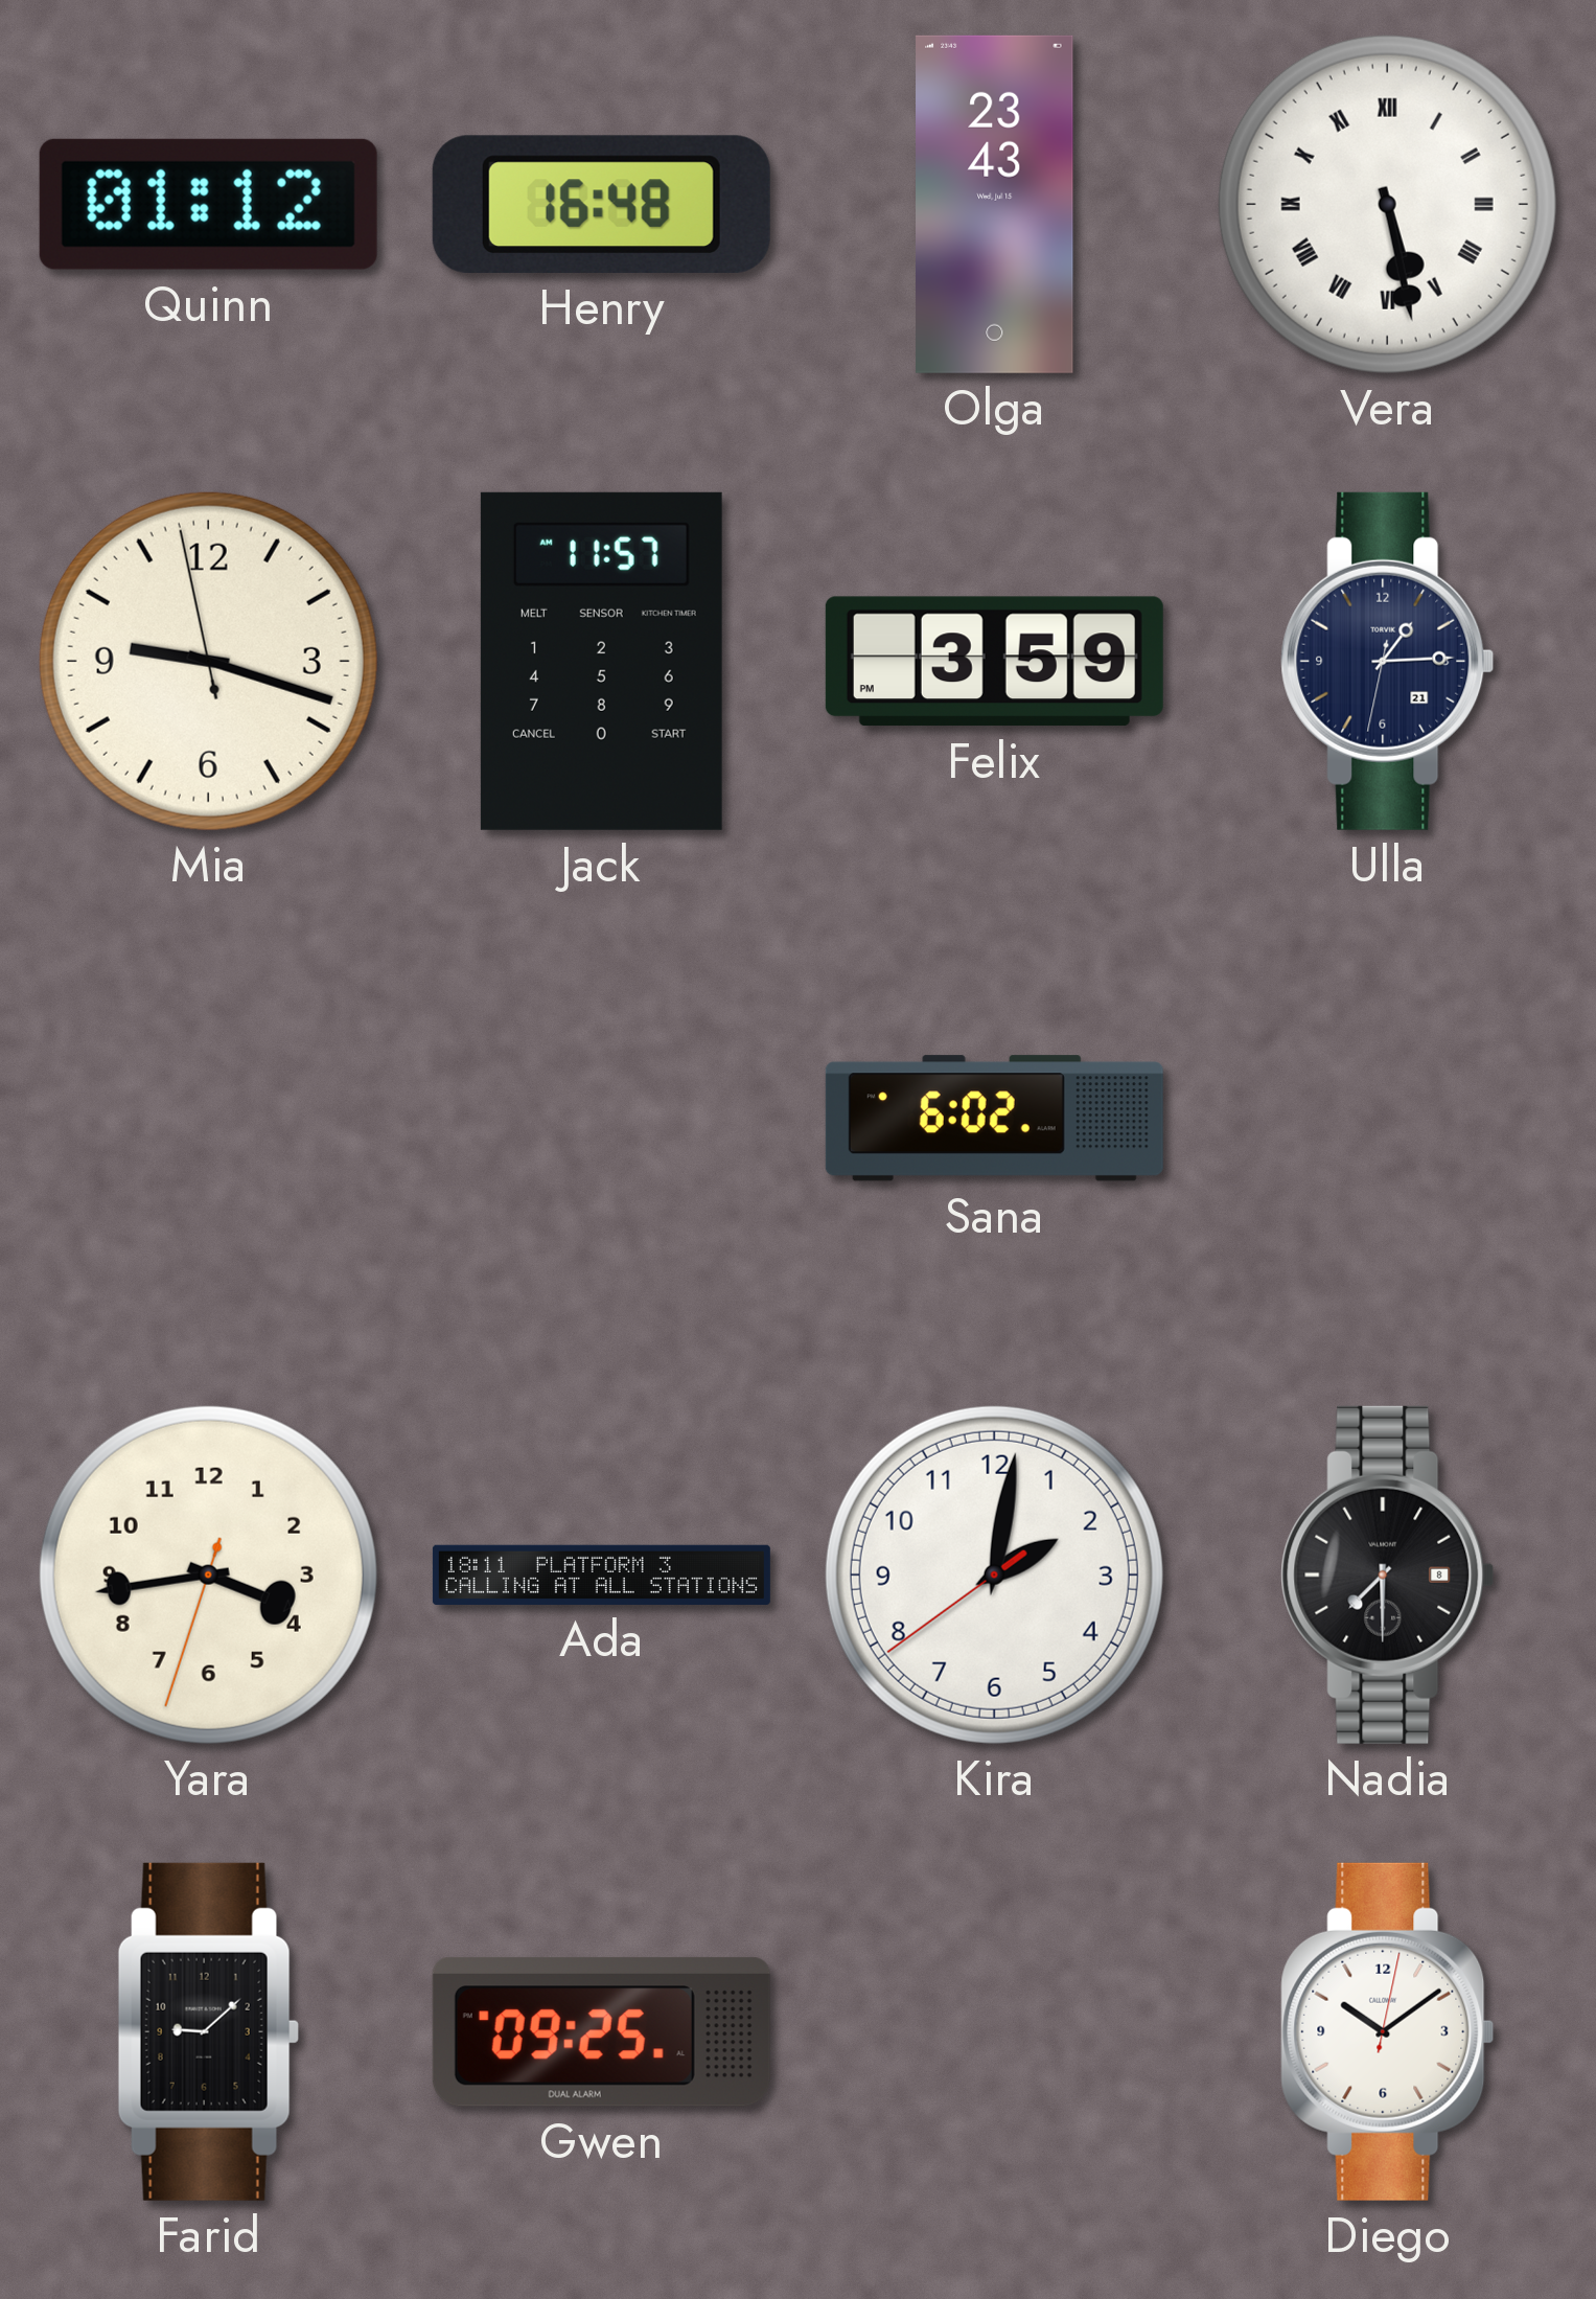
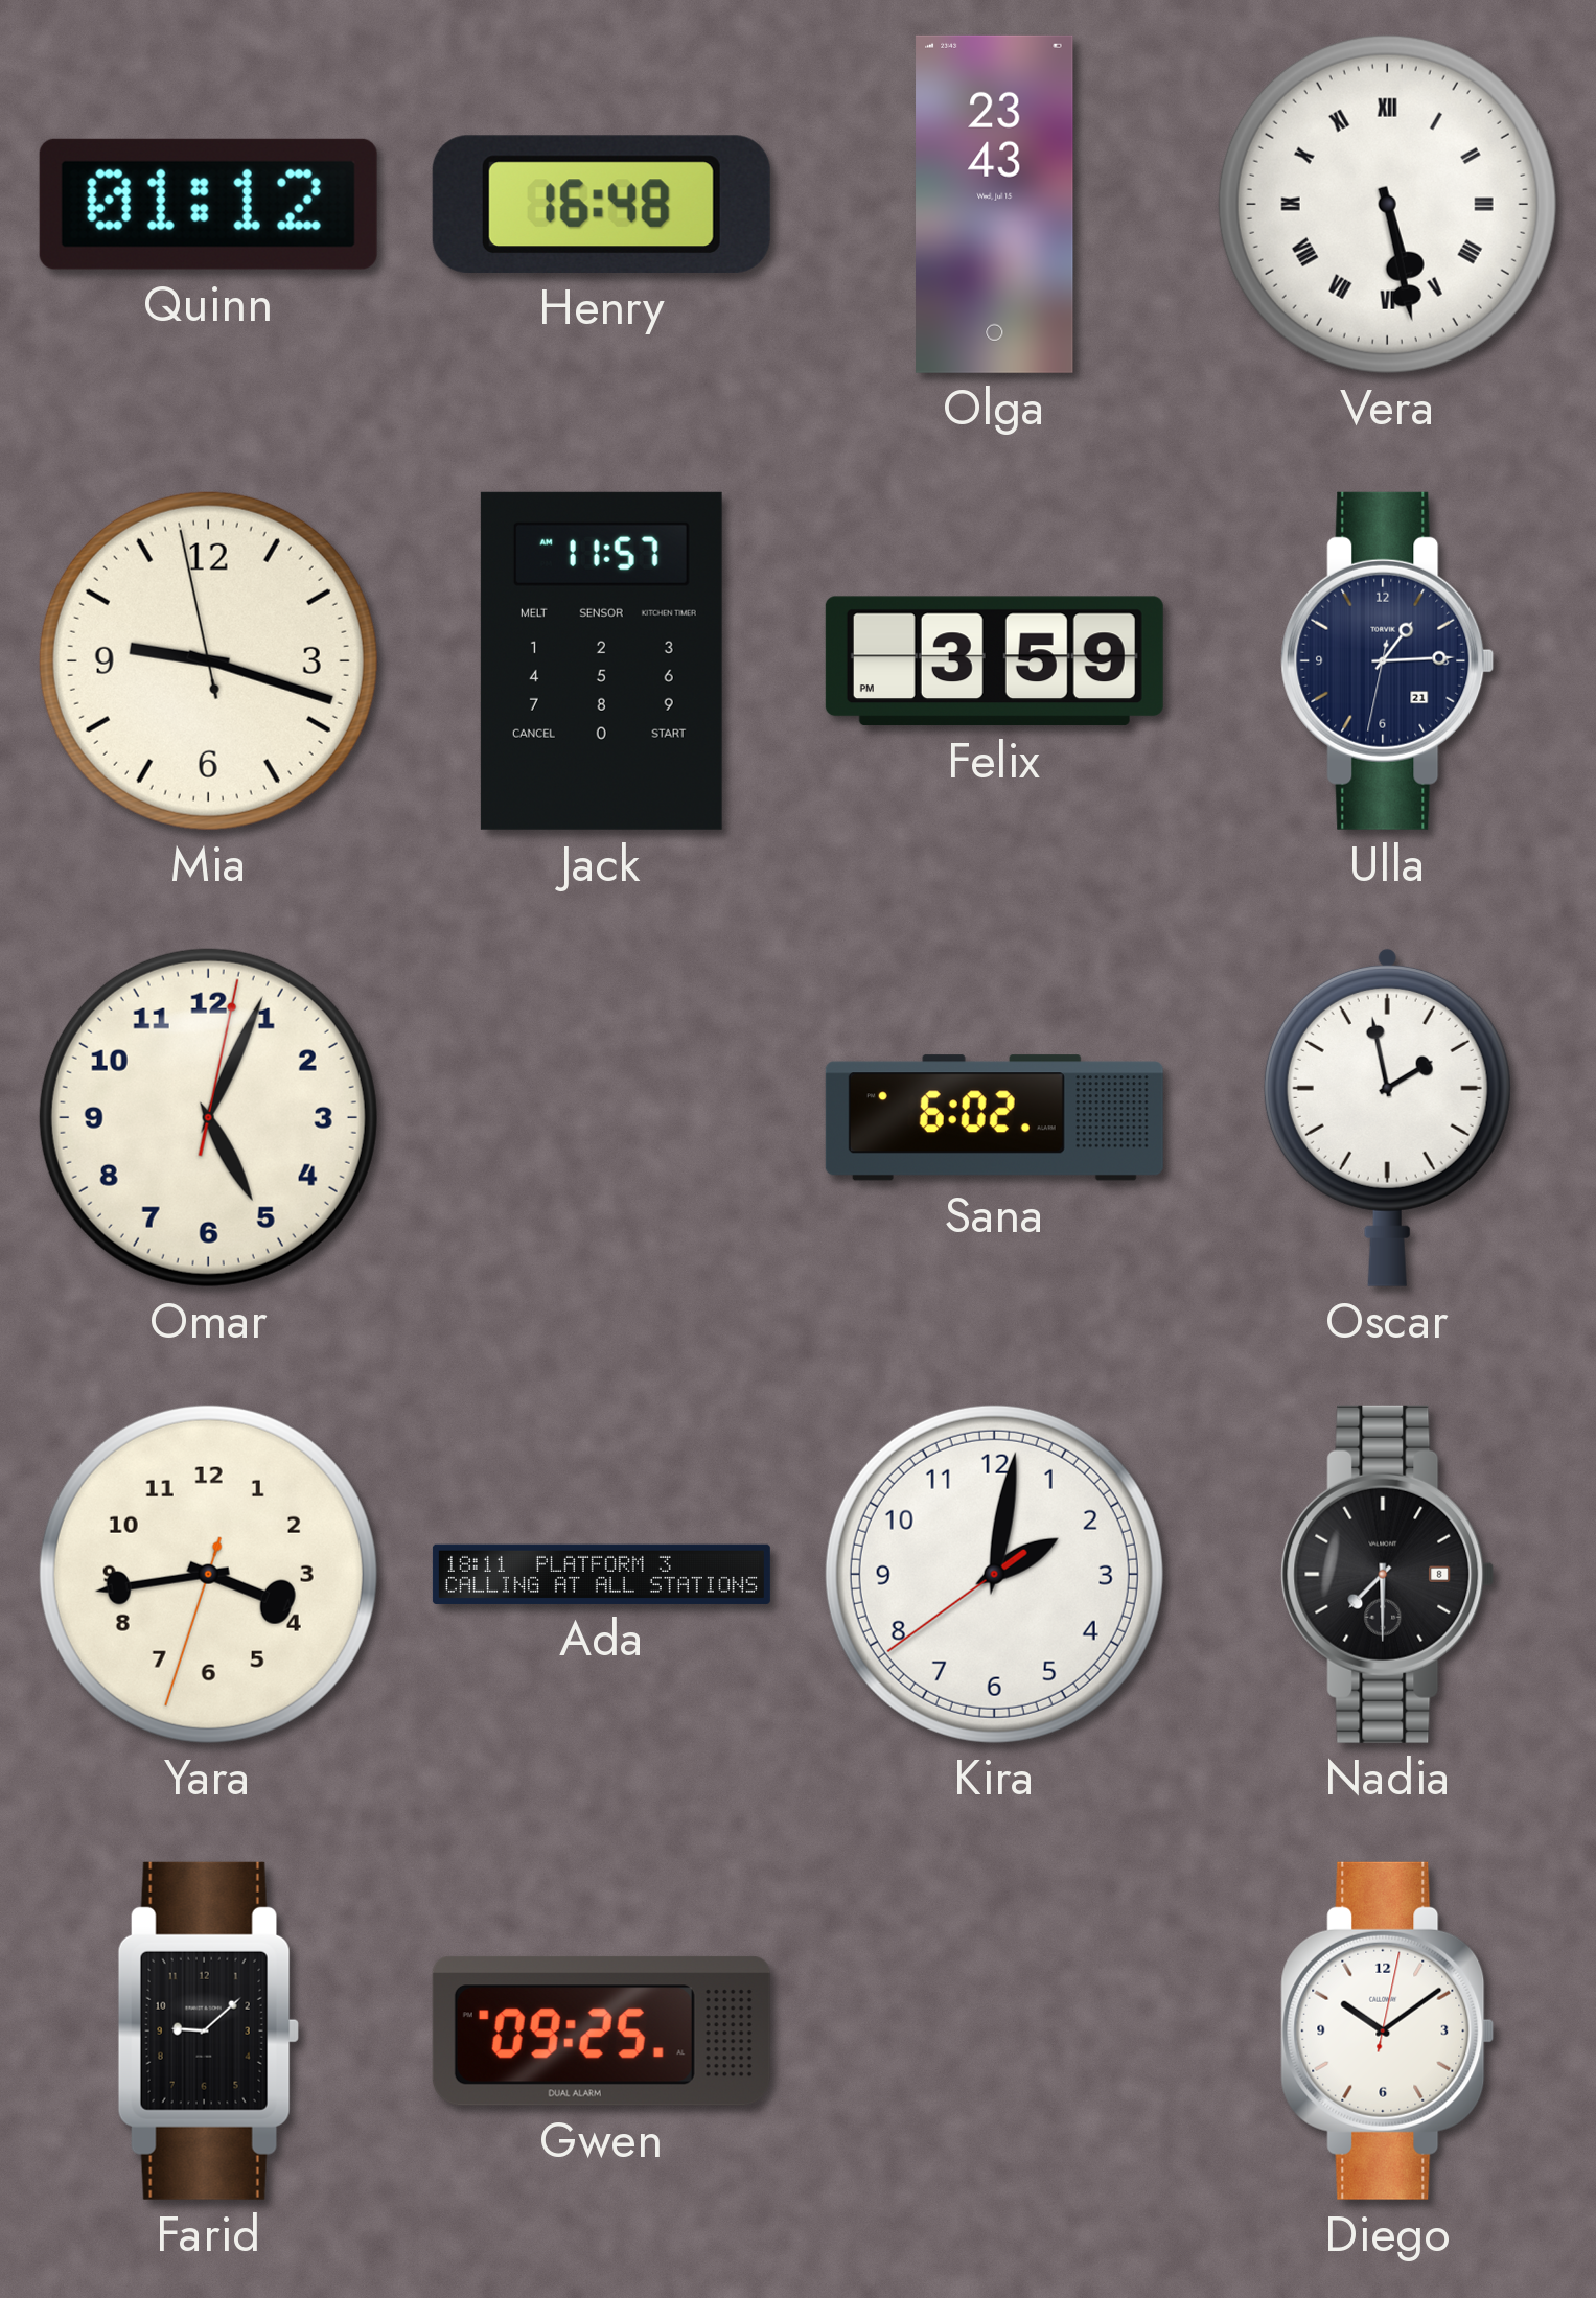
Omar: none -> 5:04
Oscar: none -> 1:58
